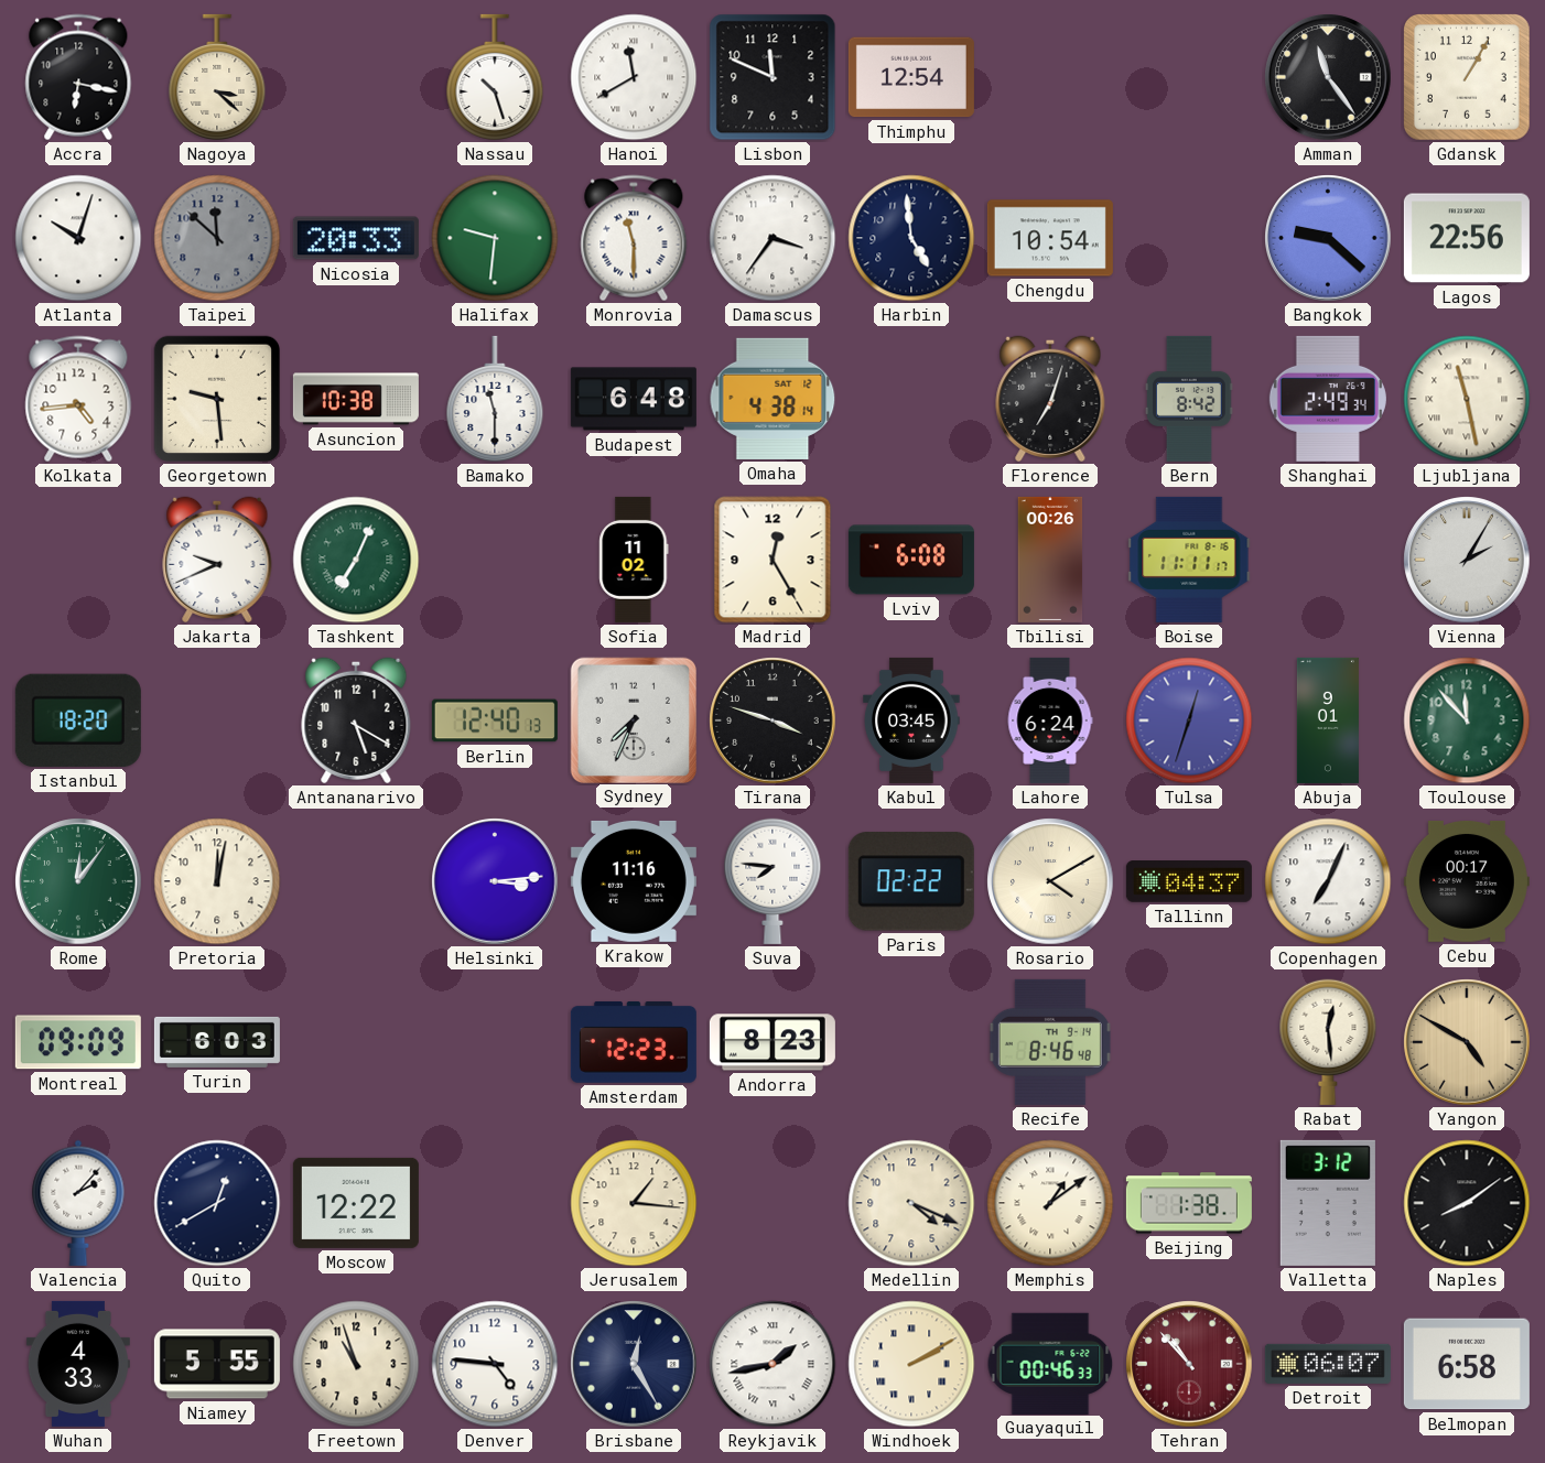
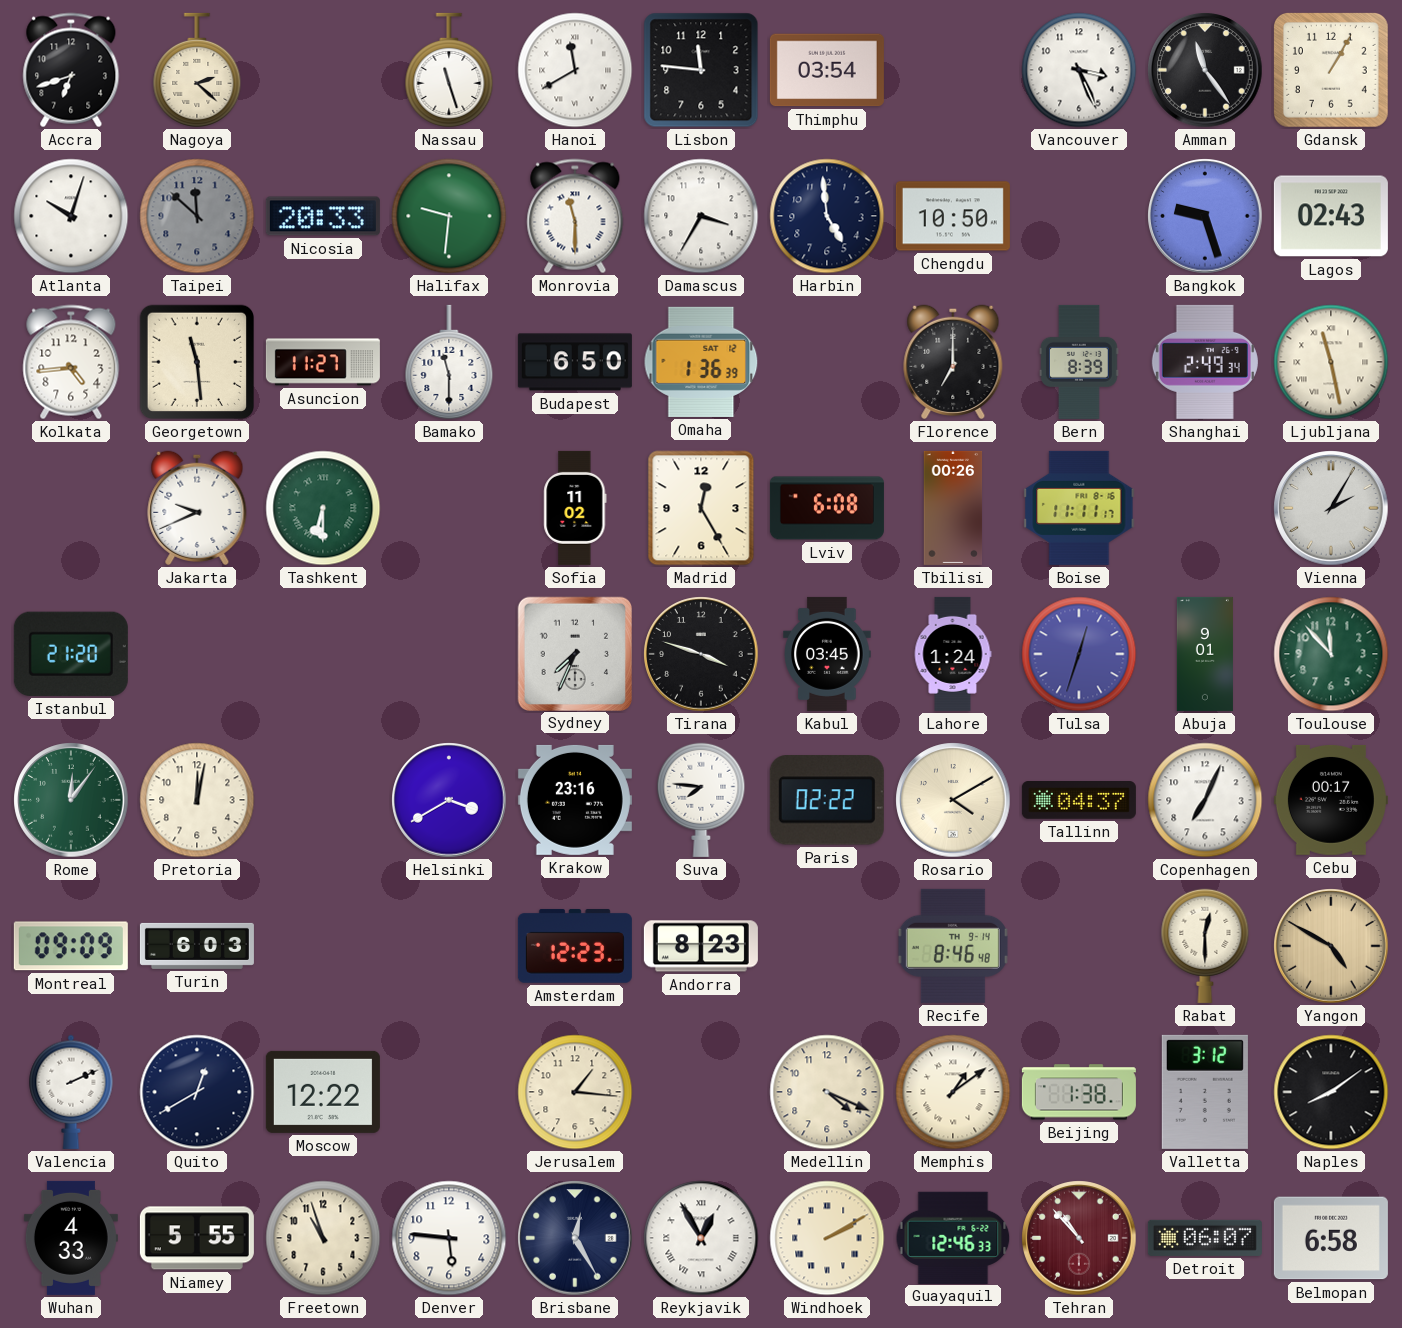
Accra: 6:17 -> 6:42
Nagoya: 3:22 -> 2:22
Nassau: 10:27 -> 11:27
Lisbon: 11:49 -> 11:46
Thimphu: 12:54 -> 03:54
Vancouver: none -> 3:26
Damascus: 3:36 -> 3:35
Chengdu: 10:54 -> 10:50
Bangkok: 9:22 -> 9:27
Lagos: 22:56 -> 02:43
Georgetown: 9:29 -> 11:29
Asuncion: 10:38 -> 11:27
Budapest: 6:48 -> 6:50
Omaha: 4:38 -> 1:36
Florence: 7:03 -> 7:00
Bern: 8:42 -> 8:39
Tashkent: 7:04 -> 6:30
Istanbul: 18:20 -> 21:20
Antananarivo: 5:20 -> none
Berlin: 12:40 -> none
Lahore: 6:24 -> 1:24
Helsinki: 3:14 -> 3:40
Krakow: 11:16 -> 23:16
Rabat: 12:29 -> 12:30
Valencia: 2:07 -> 2:11
Denver: 4:46 -> 5:46
Reykjavik: 1:43 -> 12:55
Guayaquil: 00:46 -> 12:46
